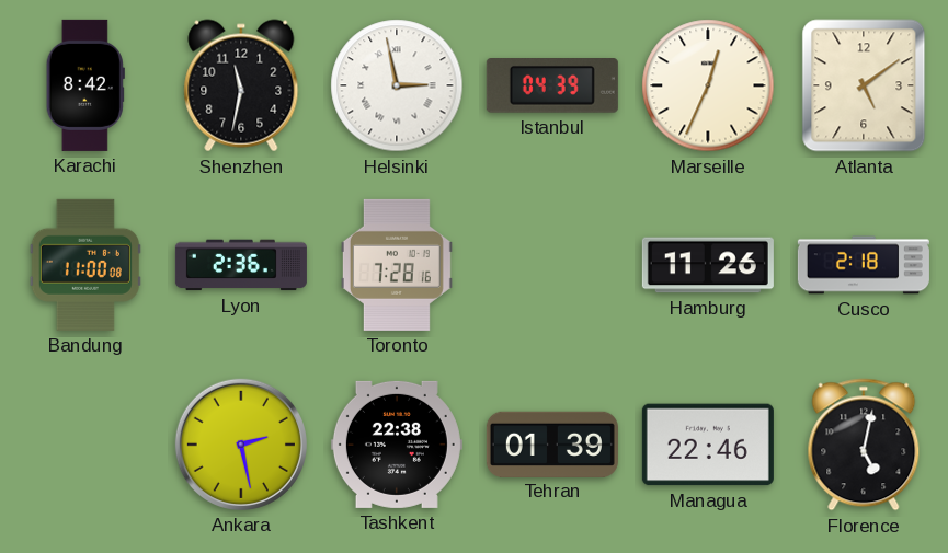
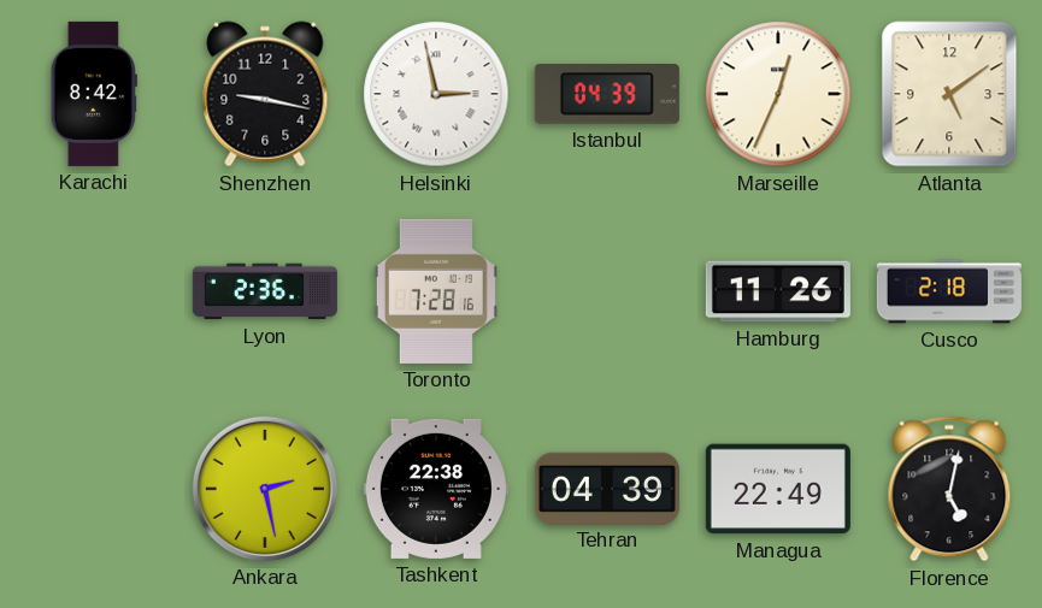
Shenzhen: 11:32 -> 9:17
Bandung: 11:00 -> none
Tehran: 01:39 -> 04:39
Managua: 22:46 -> 22:49
